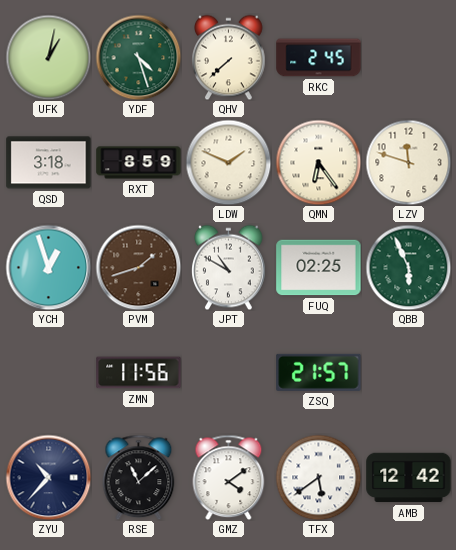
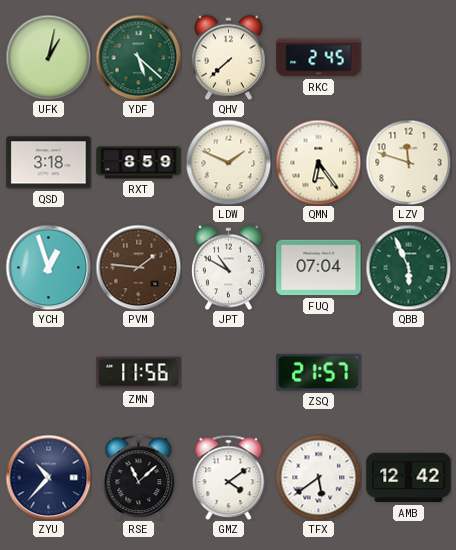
YDF: 4:27 -> 5:22
PVM: 1:42 -> 1:46
FUQ: 02:25 -> 07:04
